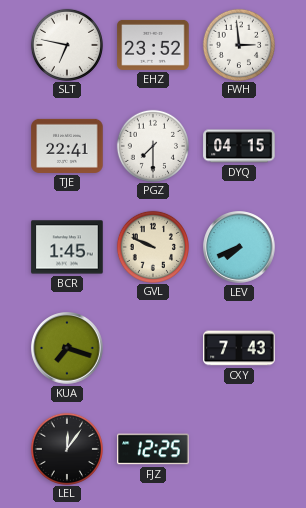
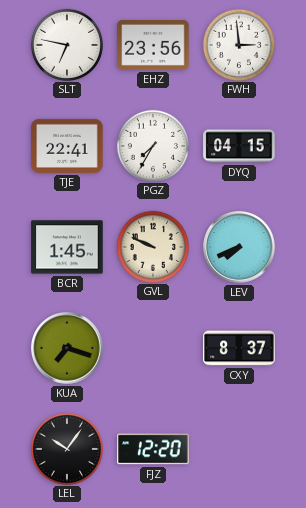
EHZ: 23:52 -> 23:56
PGZ: 7:30 -> 7:35
CXY: 7:43 -> 8:37
LEL: 12:06 -> 10:06
FJZ: 12:25 -> 12:20
